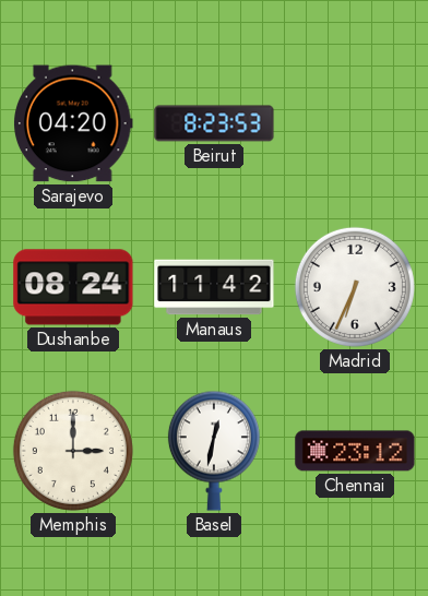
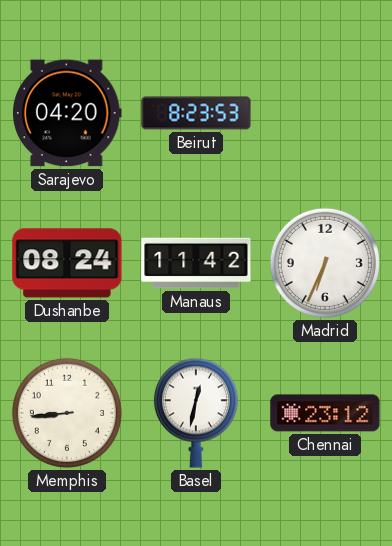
Memphis: 3:00 -> 8:44
